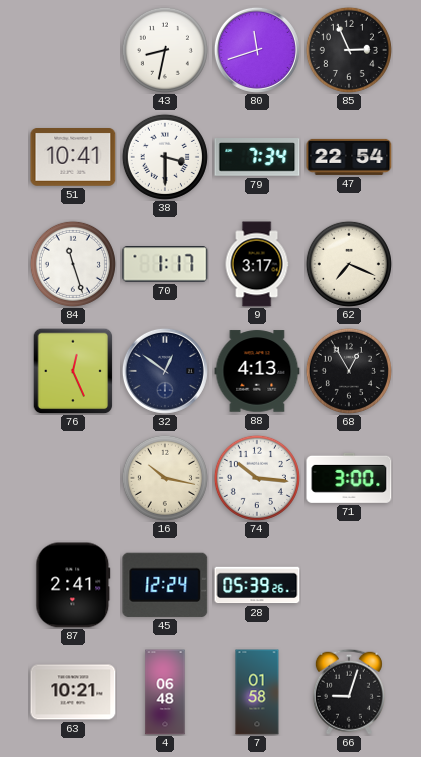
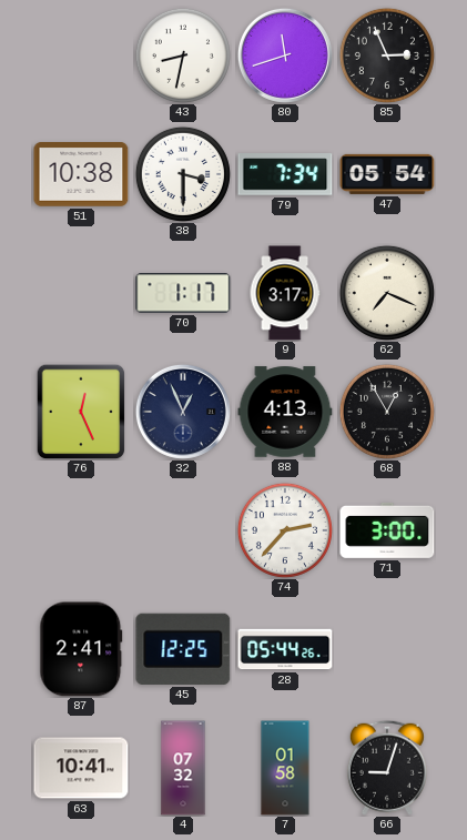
51: 10:41 -> 10:38
47: 22:54 -> 05:54
84: 11:27 -> none
32: 12:51 -> 12:56
16: 10:17 -> none
74: 10:16 -> 2:37
45: 12:24 -> 12:25
28: 05:39 -> 05:44
63: 10:21 -> 10:41
4: 06:48 -> 07:32
